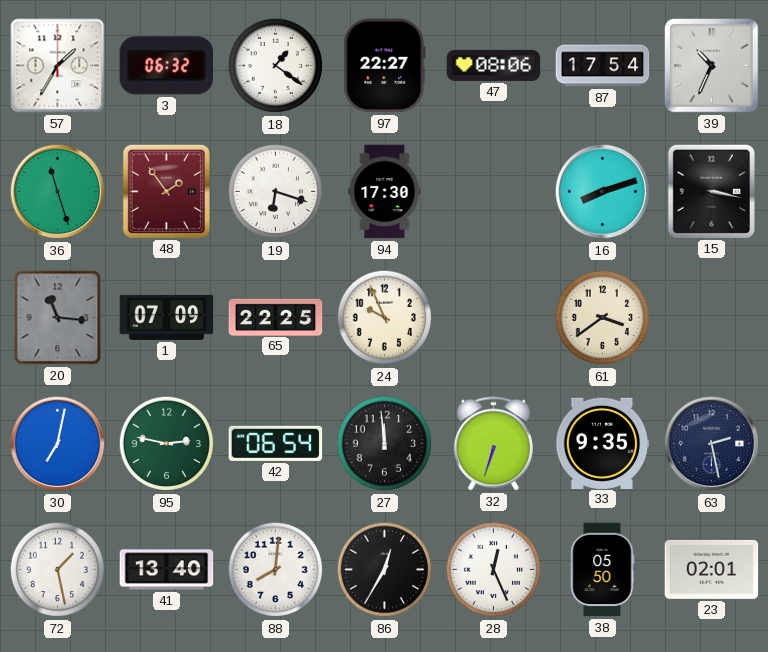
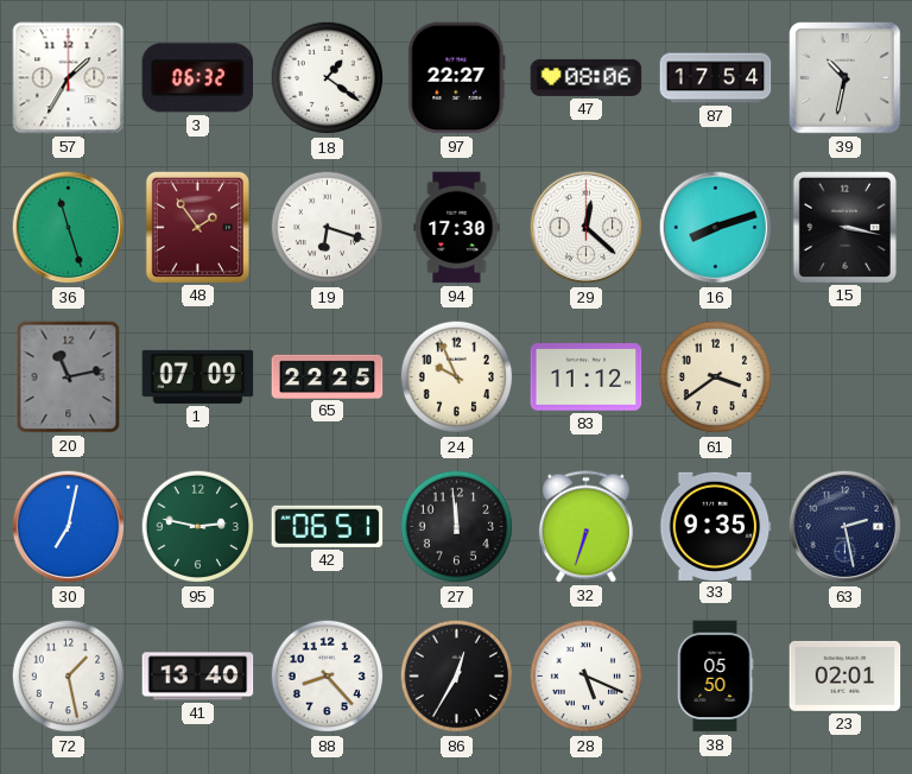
39: 10:34 -> 10:32
29: none -> 12:22
20: 11:16 -> 11:13
83: none -> 11:12
42: 06:54 -> 06:51
88: 8:01 -> 8:23
28: 12:26 -> 5:19
